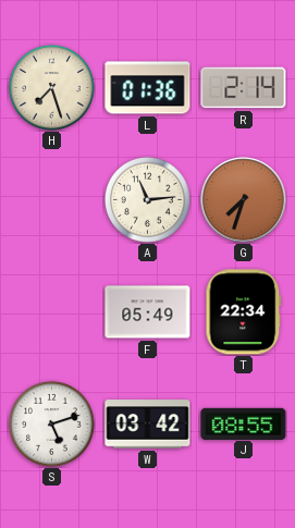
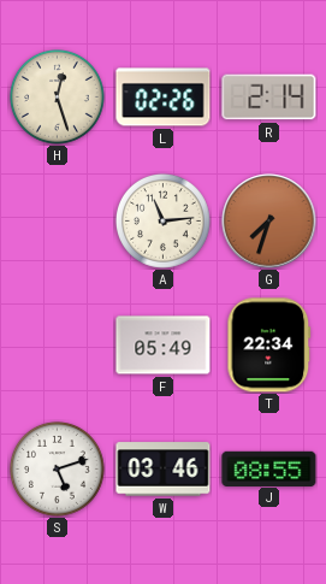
H: 7:27 -> 12:27
L: 01:36 -> 02:26
W: 03:42 -> 03:46
